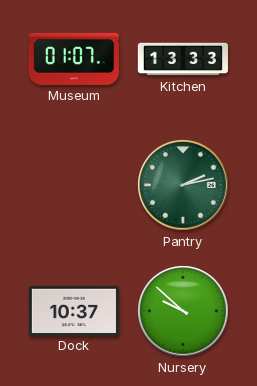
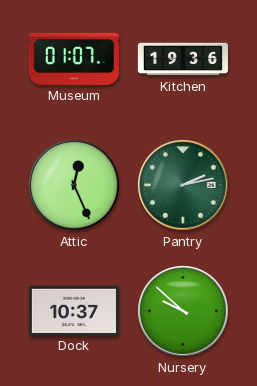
Kitchen: 13:33 -> 19:36
Attic: none -> 12:26
